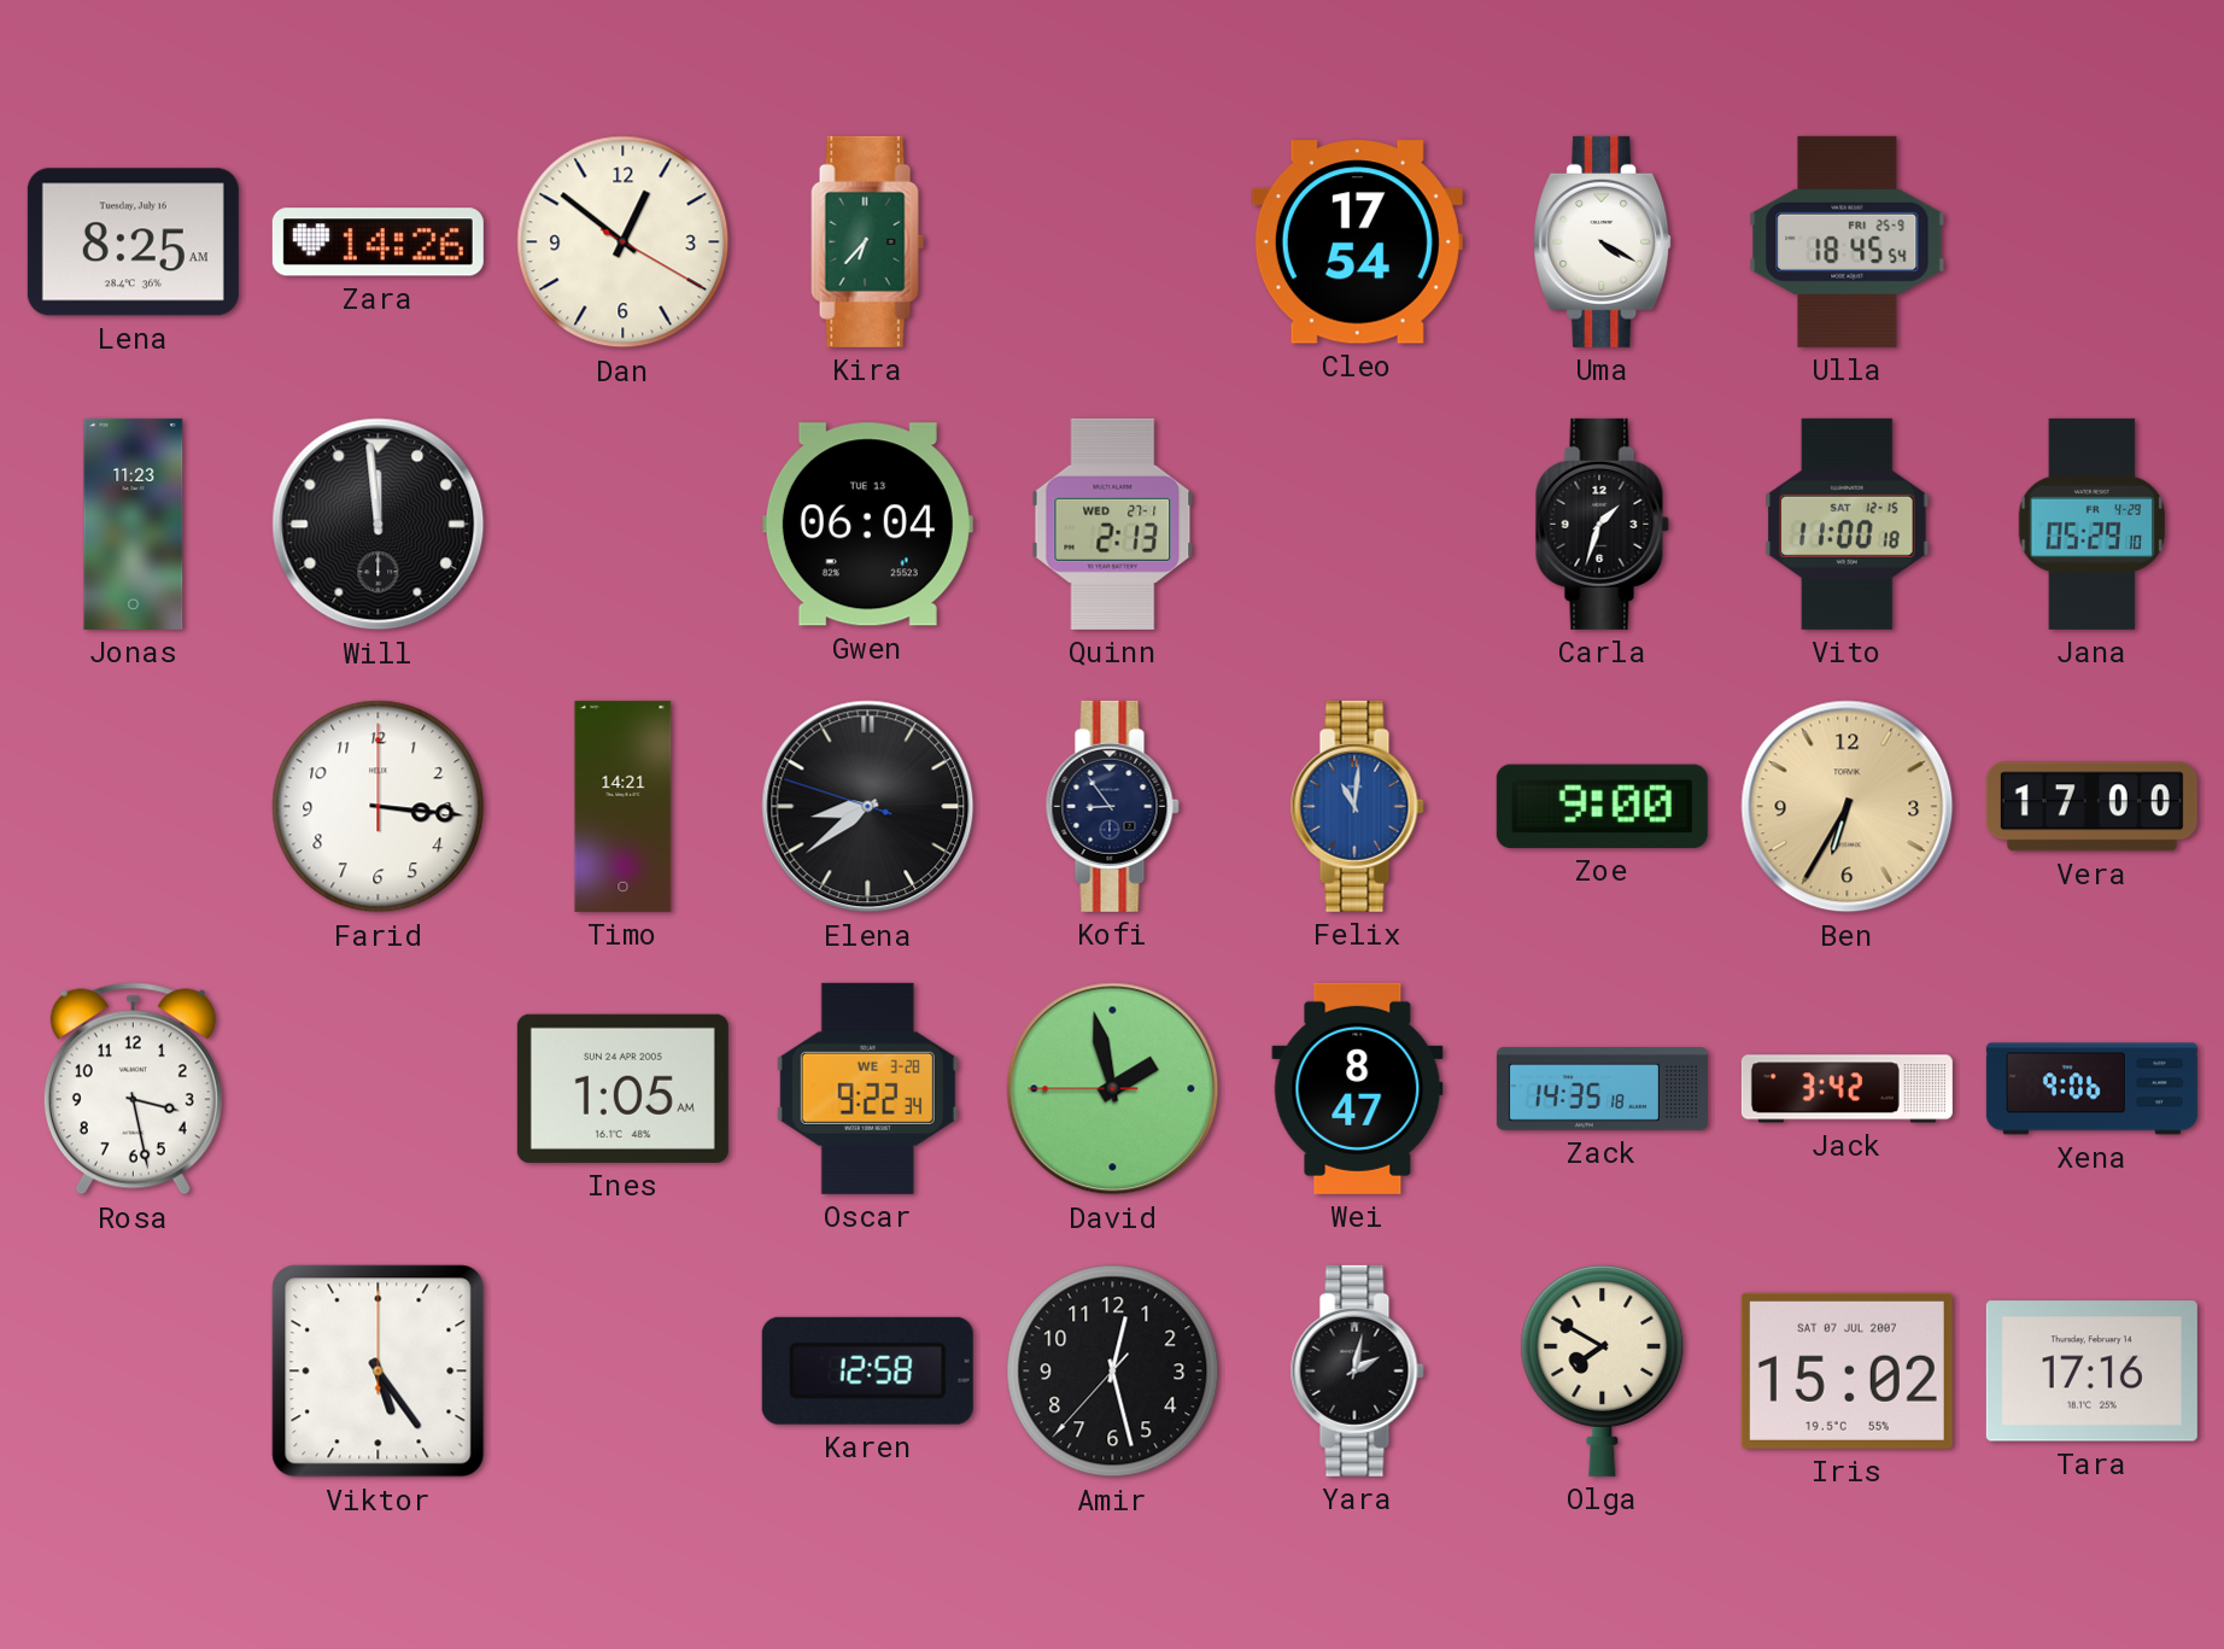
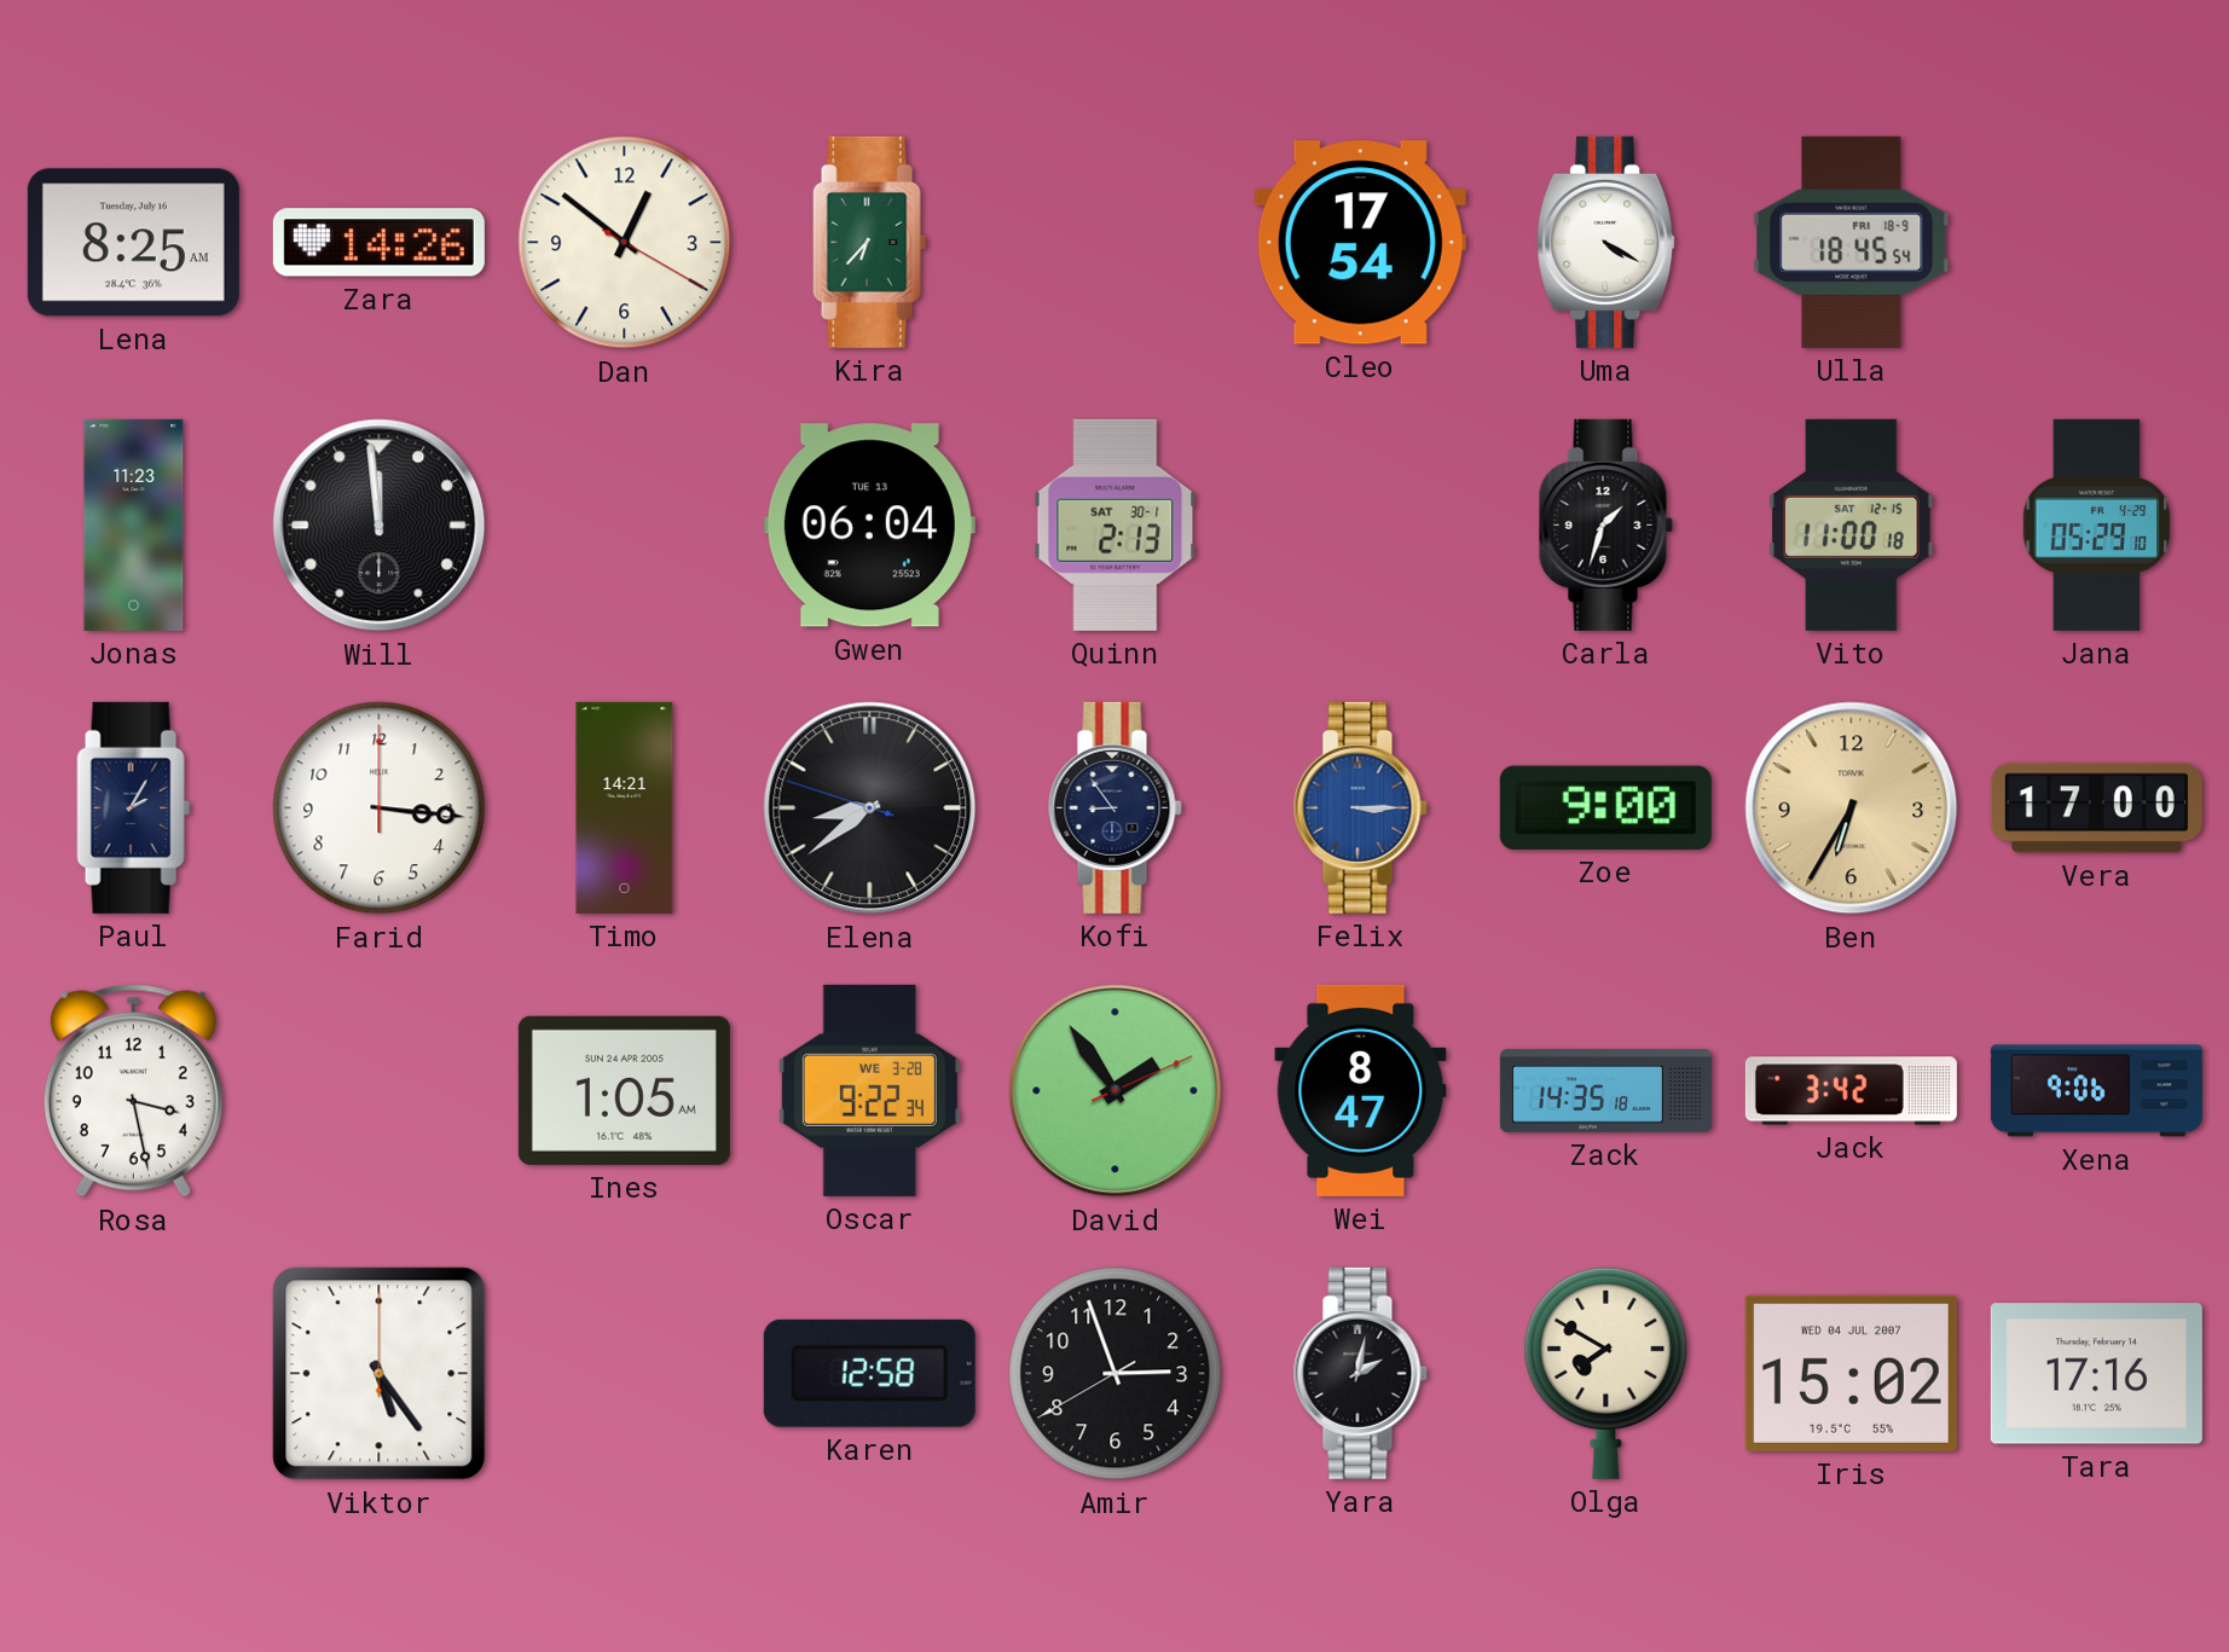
Ulla date: FRI 25-9 -> FRI 18-9
Quinn date: WED 27-1 -> SAT 30-1
Paul: none -> 2:05
Felix: 11:01 -> 3:15
David: 1:57 -> 1:54
Amir: 12:27 -> 2:56
Iris date: SAT 07 JUL 2007 -> WED 04 JUL 2007
